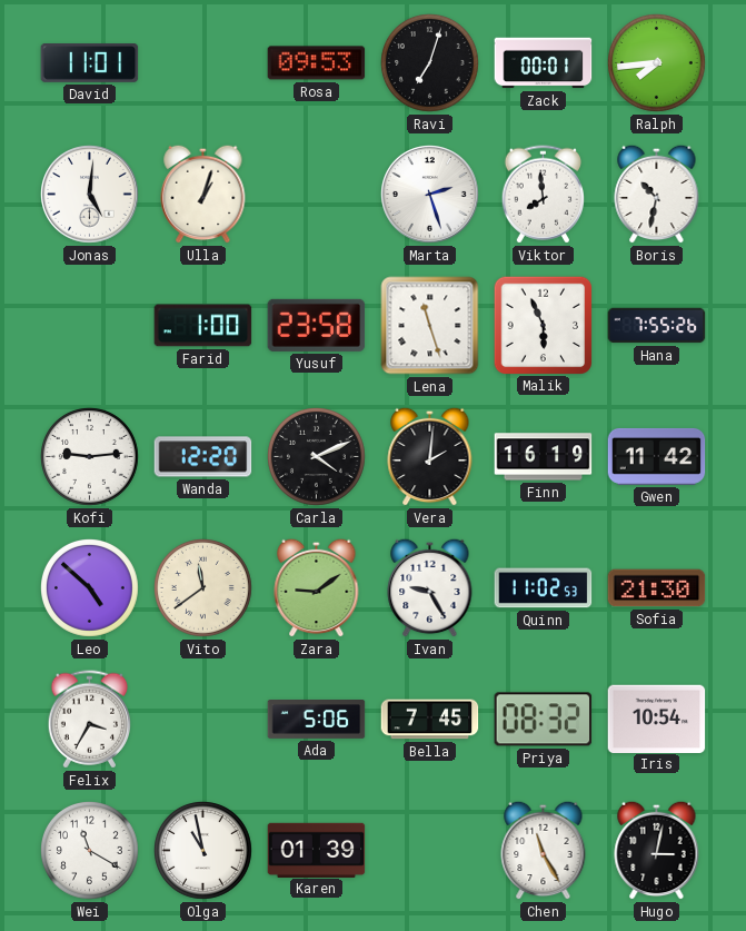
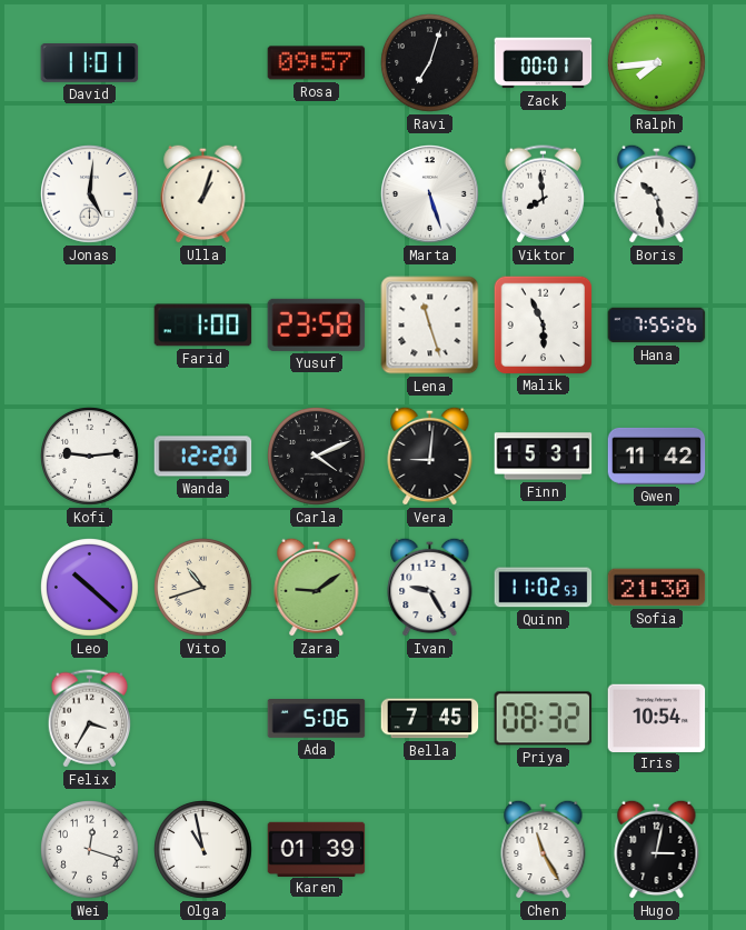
Rosa: 09:53 -> 09:57
Marta: 2:27 -> 5:27
Boris: 10:32 -> 10:28
Vera: 2:01 -> 9:01
Finn: 16:19 -> 15:31
Leo: 4:52 -> 10:22
Vito: 11:39 -> 10:42
Wei: 11:20 -> 12:18
